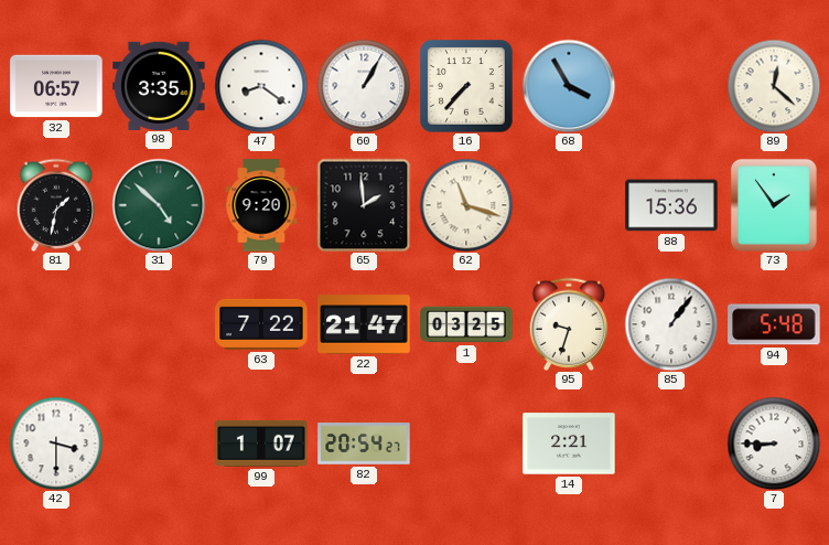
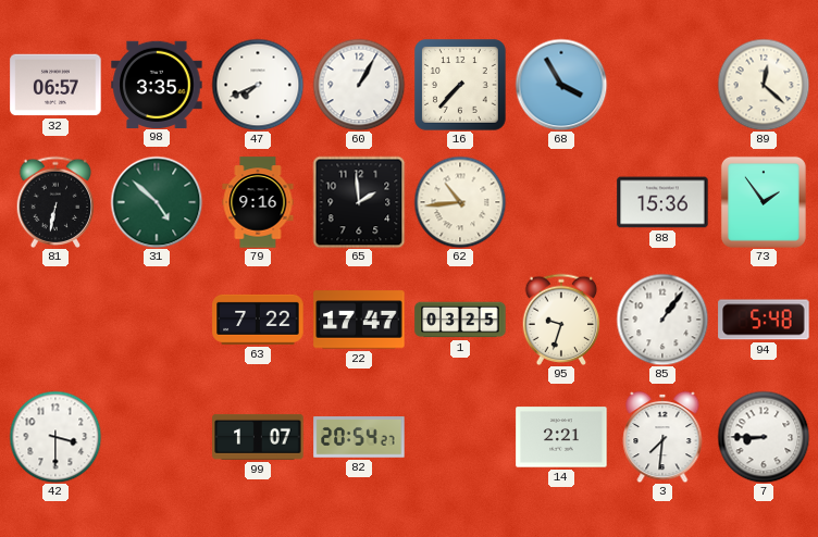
47: 8:21 -> 7:41
81: 1:32 -> 6:32
79: 9:20 -> 9:16
62: 11:18 -> 10:44
22: 21:47 -> 17:47
3: none -> 7:31
